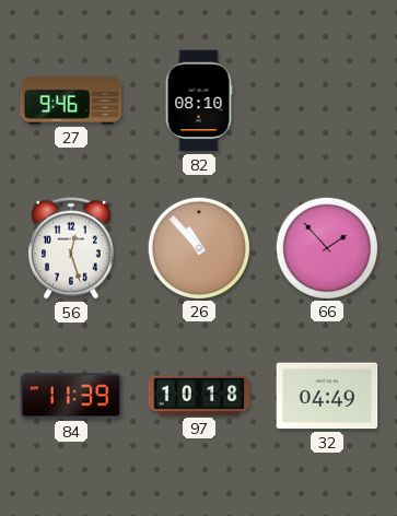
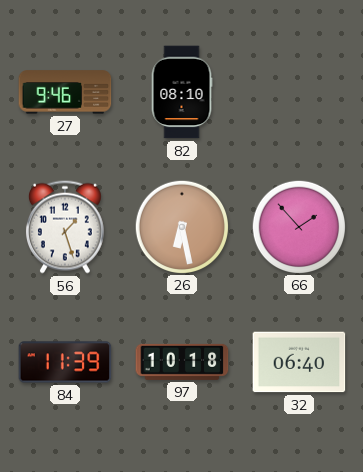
56: 12:27 -> 1:27
26: 10:53 -> 6:28
32: 04:49 -> 06:40
